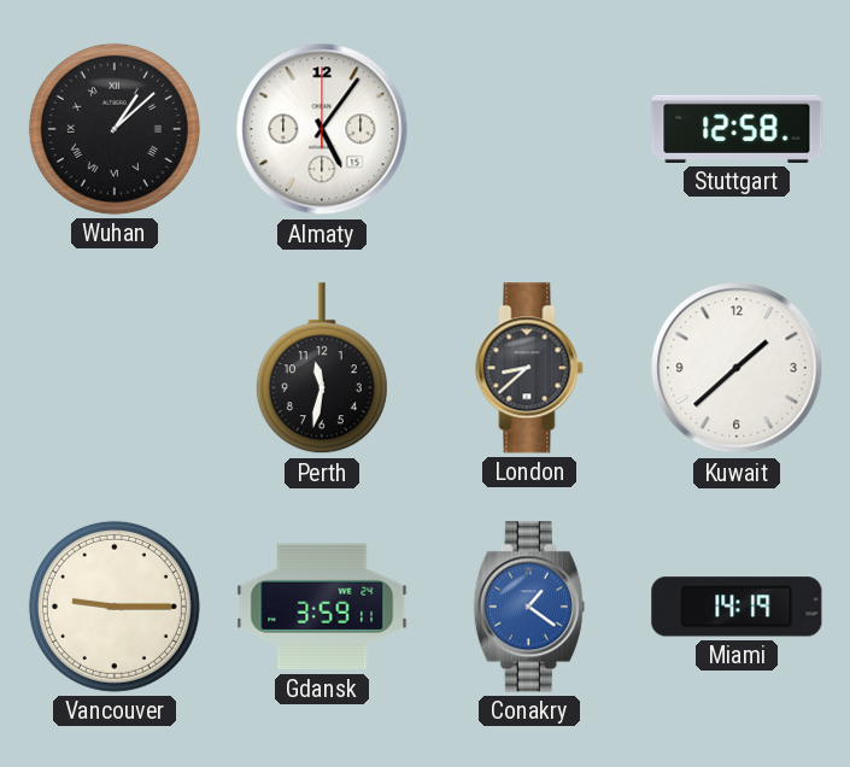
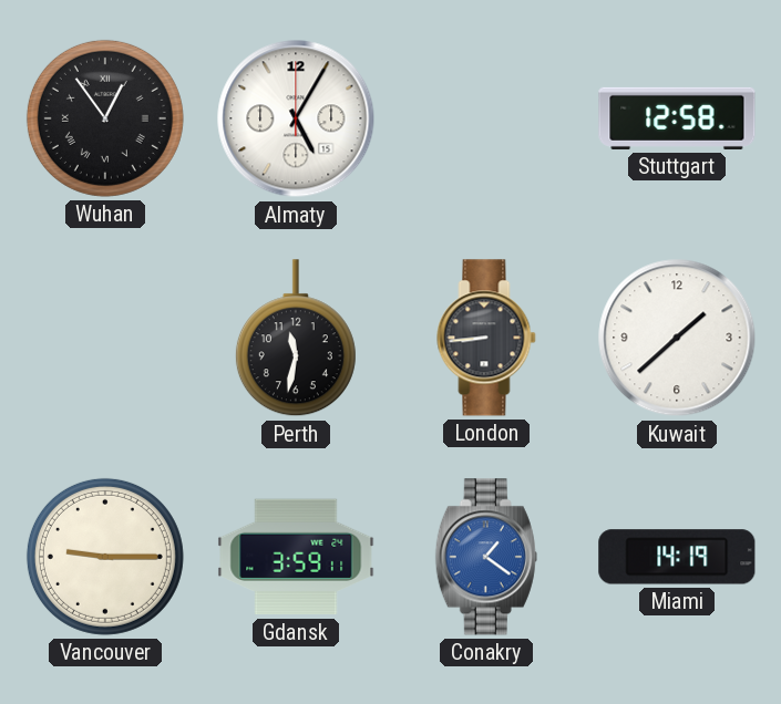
Wuhan: 1:08 -> 12:54
Almaty: 5:06 -> 5:05
London: 8:38 -> 8:44
